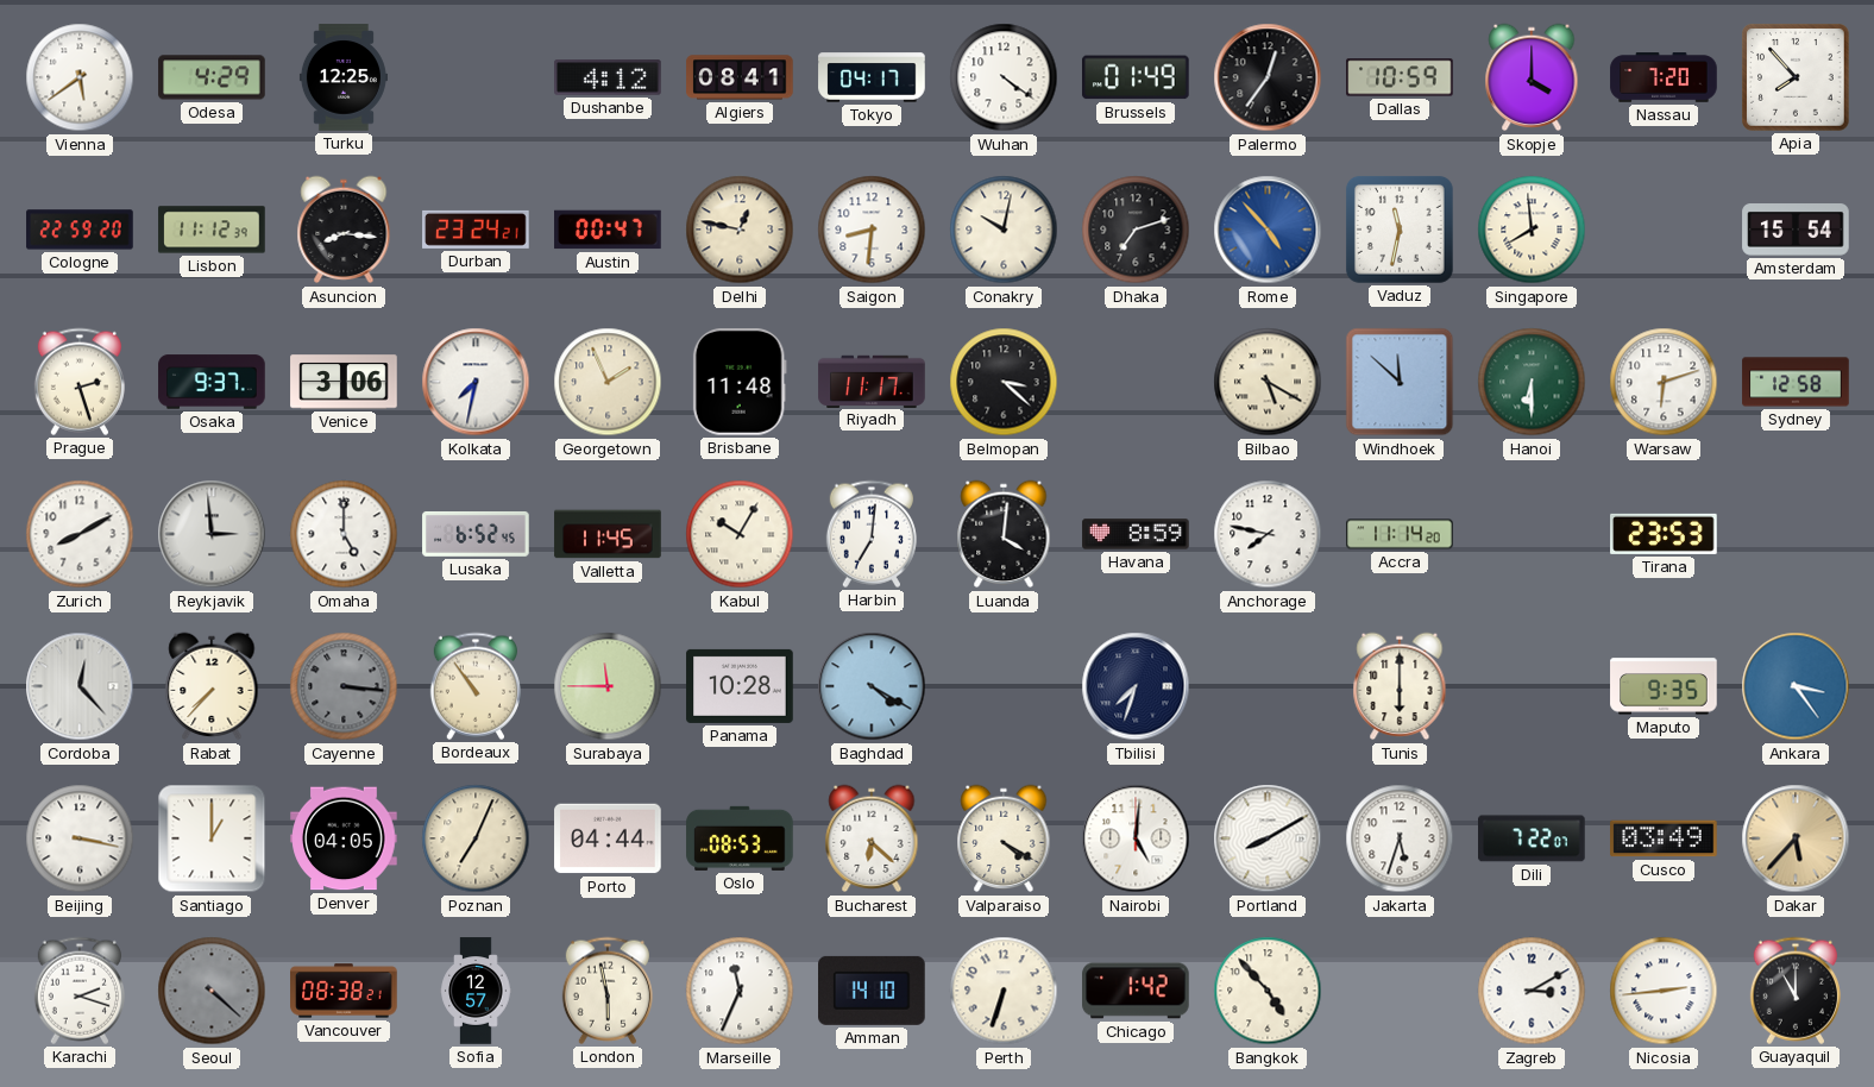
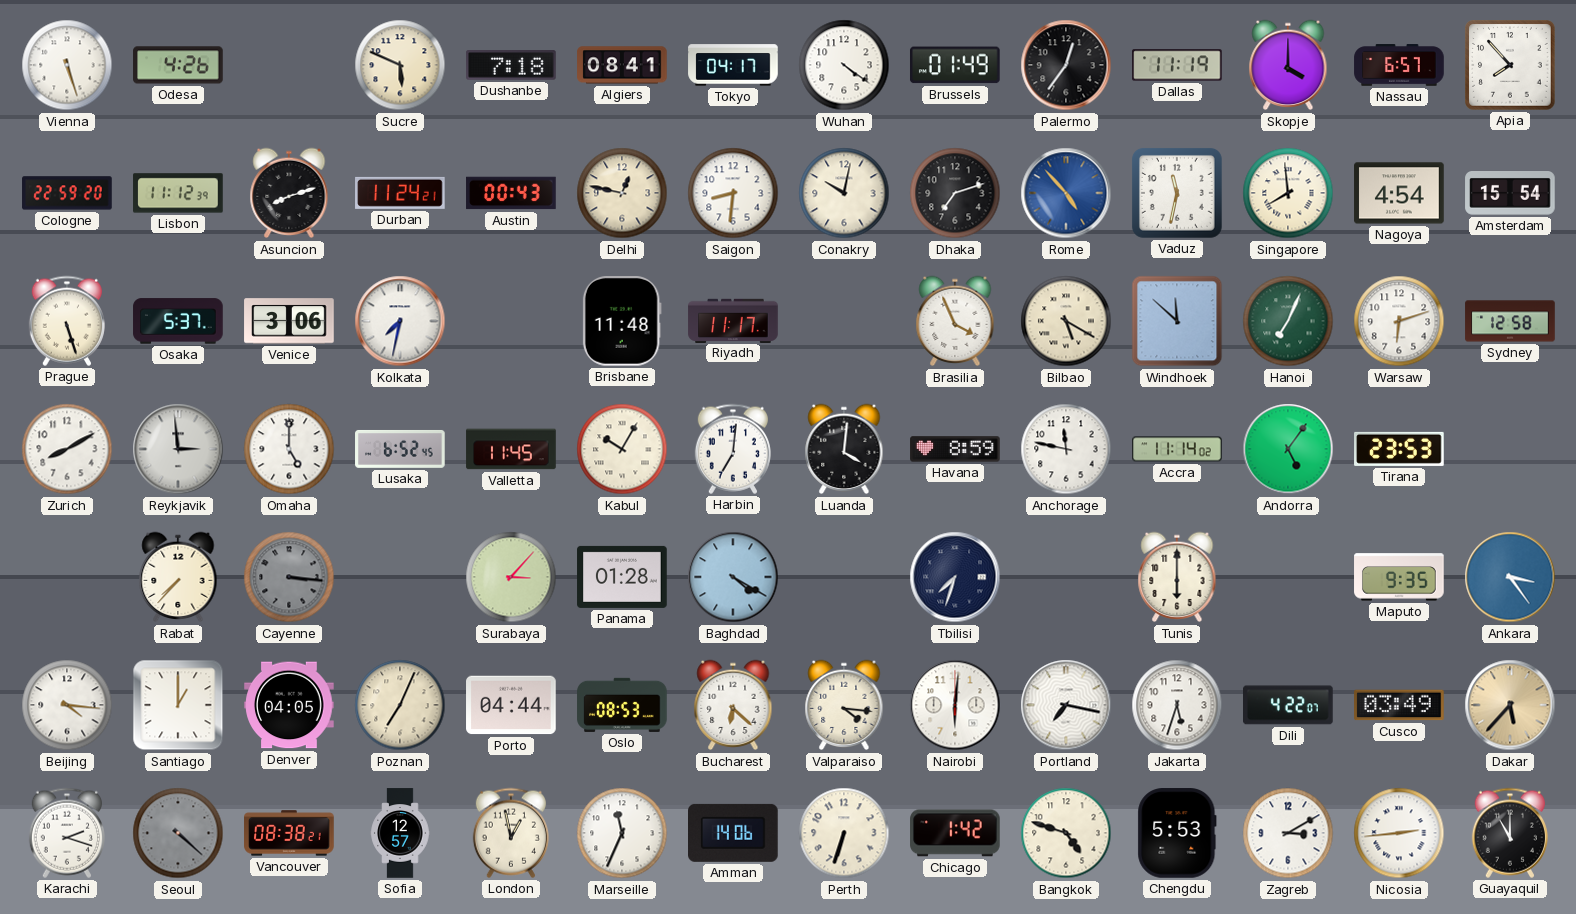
Vienna: 5:39 -> 5:27
Odesa: 4:29 -> 4:26
Turku: 12:25 -> none
Sucre: none -> 5:49
Dushanbe: 4:12 -> 7:18
Dallas: 10:59 -> 11:19
Nassau: 7:20 -> 6:57
Asuncion: 8:16 -> 8:12
Durban: 23:24 -> 11:24
Austin: 00:47 -> 00:43
Nagoya: none -> 4:54
Prague: 2:27 -> 5:27
Osaka: 9:37 -> 5:37
Georgetown: 1:56 -> none
Belmopan: 3:22 -> none
Brasilia: none -> 3:56
Hanoi: 6:30 -> 7:04
Anchorage: 7:47 -> 11:47
Accra: 11:14:20 -> 11:14:02
Andorra: none -> 5:06
Cordoba: 12:23 -> none
Bordeaux: 10:54 -> none
Surabaya: 11:45 -> 3:07
Panama: 10:28 -> 01:28
Beijing: 3:17 -> 4:16
Valparaiso: 4:20 -> 4:16
Nairobi: 5:01 -> 6:01
Portland: 8:10 -> 7:17
Dili: 7:22 -> 4:22
London: 5:58 -> 12:58
Amman: 14:10 -> 14:06
Bangkok: 4:53 -> 4:48
Chengdu: none -> 5:53
